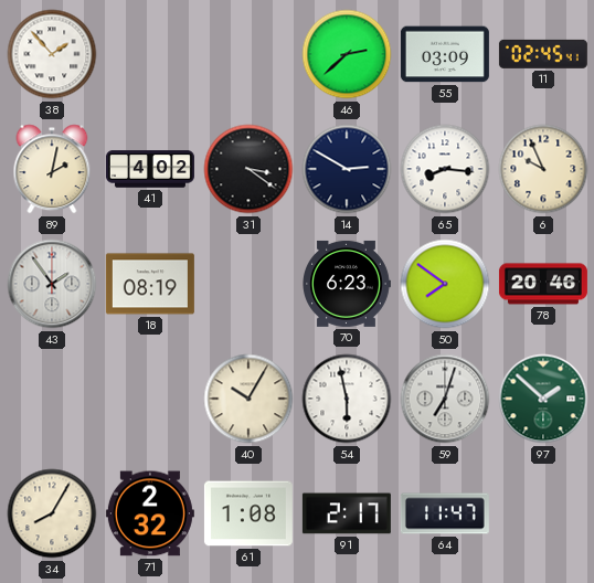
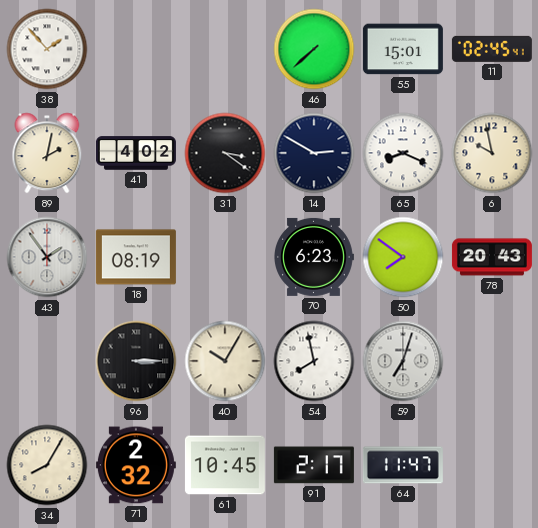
46: 2:38 -> 7:38
55: 03:09 -> 15:01
65: 8:16 -> 8:19
6: 9:56 -> 9:58
78: 20:46 -> 20:43
96: none -> 3:15
54: 5:58 -> 7:58
97: 1:52 -> none
61: 1:08 -> 10:45
